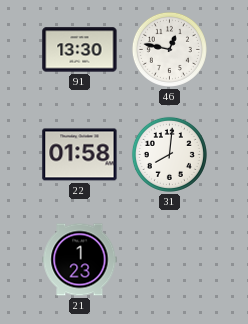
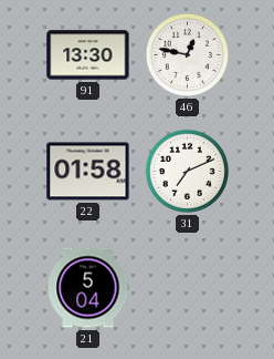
31: 8:01 -> 7:11
21: 1:23 -> 5:04
